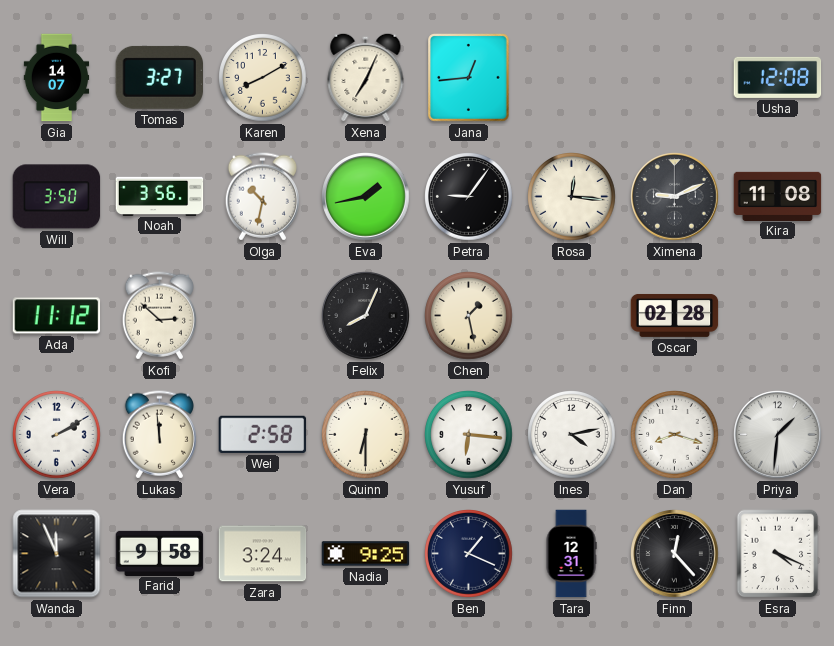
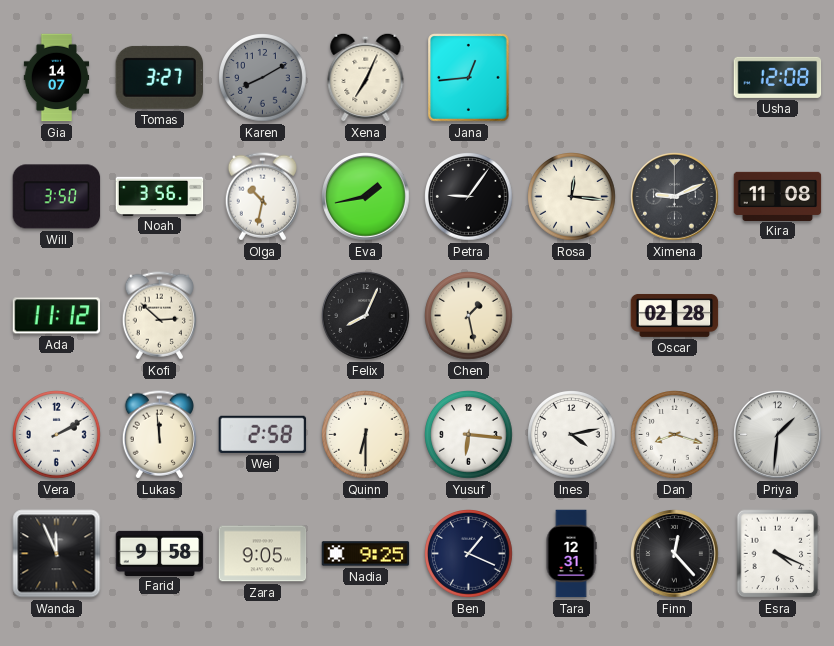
Karen dial: cream -> grey
Zara: 3:24 -> 9:05
